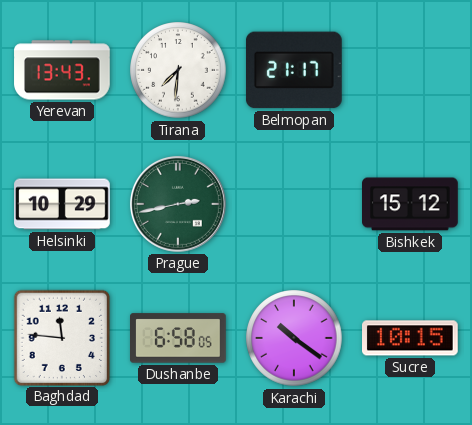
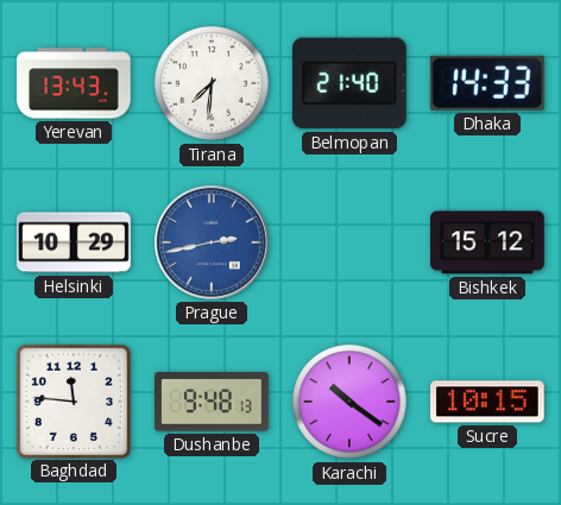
Belmopan: 21:17 -> 21:40
Dhaka: none -> 14:33
Prague dial: green -> blue
Dushanbe: 6:58 -> 9:48
